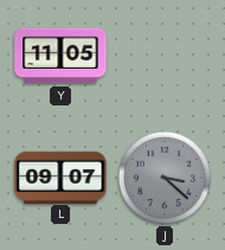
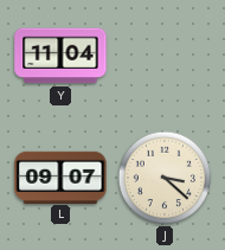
Y: 11:05 -> 11:04
J dial: grey -> cream
